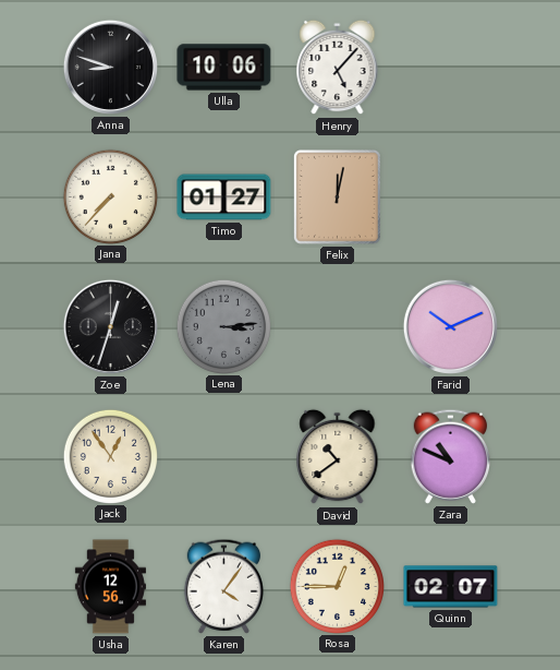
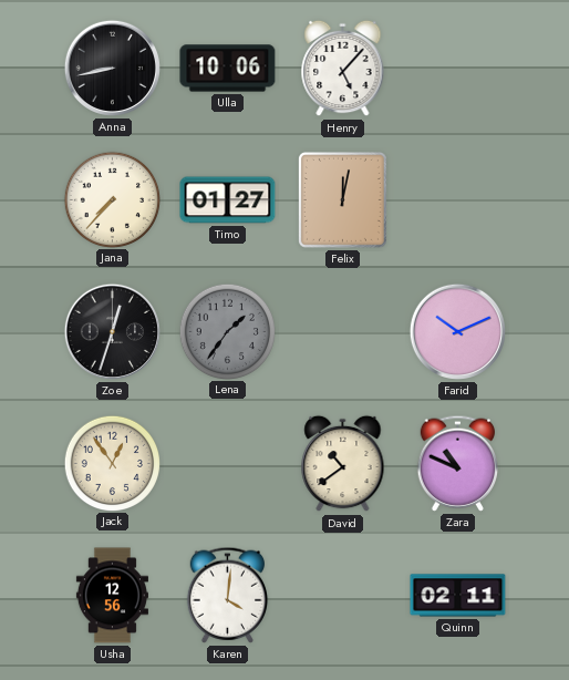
Anna: 8:48 -> 8:43
Lena: 3:14 -> 1:36
Karen: 4:06 -> 4:01
Rosa: 12:45 -> none
Quinn: 02:07 -> 02:11
